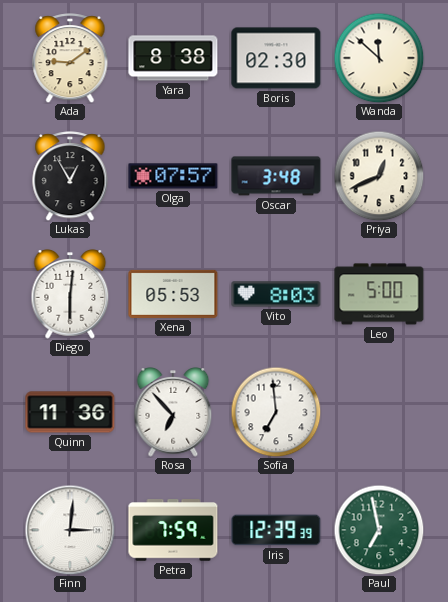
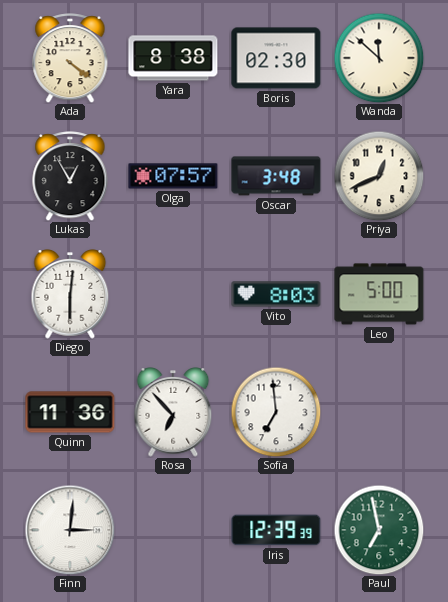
Ada: 9:09 -> 4:21
Xena: 05:53 -> none
Petra: 7:59 -> none
